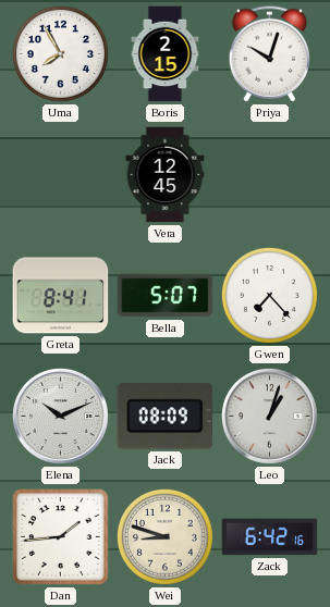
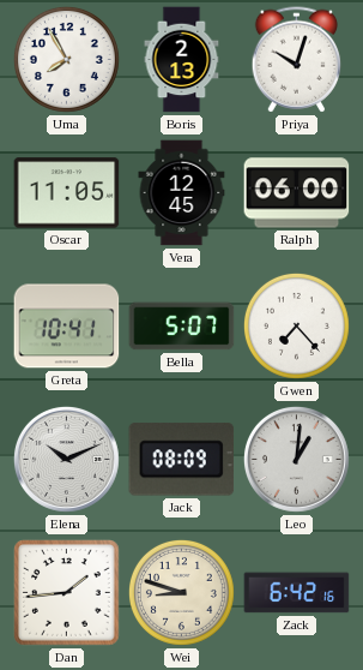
Boris: 2:15 -> 2:13
Oscar: none -> 11:05
Ralph: none -> 06:00
Greta: 8:41 -> 10:41
Leo: 1:03 -> 1:01
